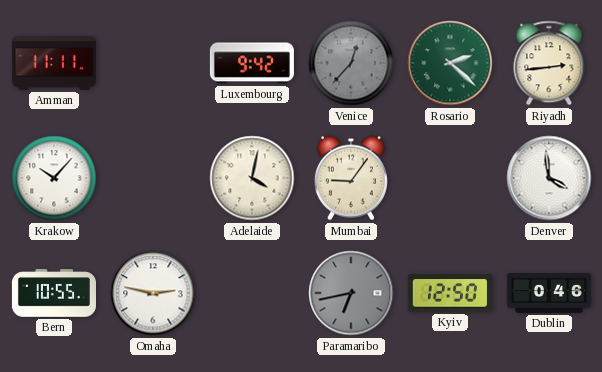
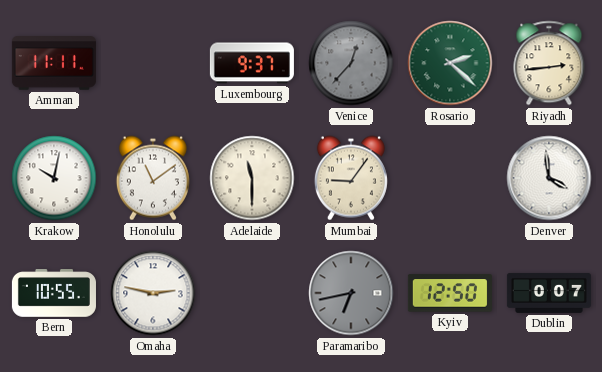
Luxembourg: 9:42 -> 9:37
Krakow: 10:07 -> 10:02
Honolulu: none -> 11:09
Adelaide: 4:02 -> 11:30
Dublin: 0:46 -> 0:07
